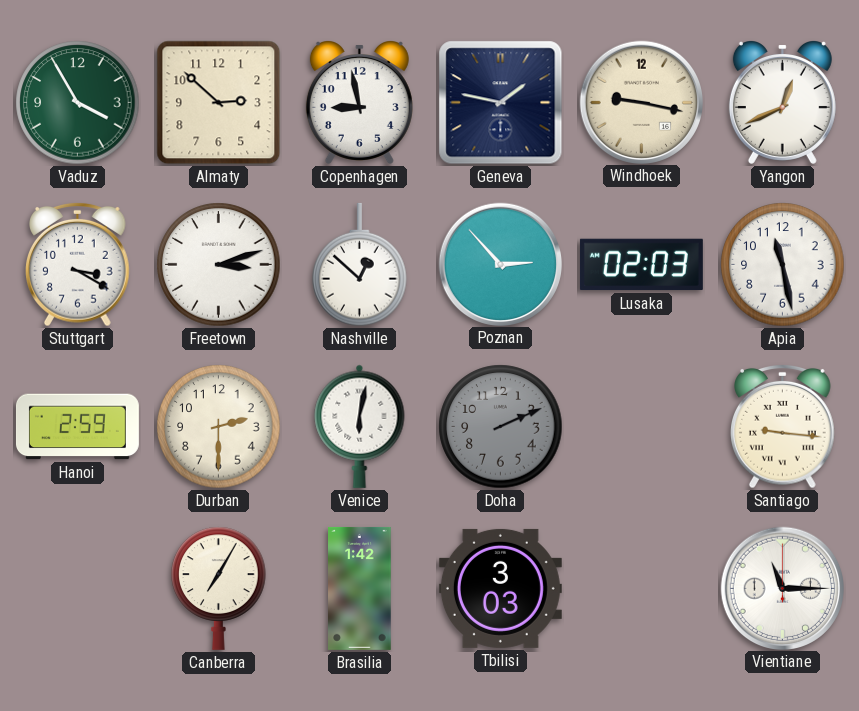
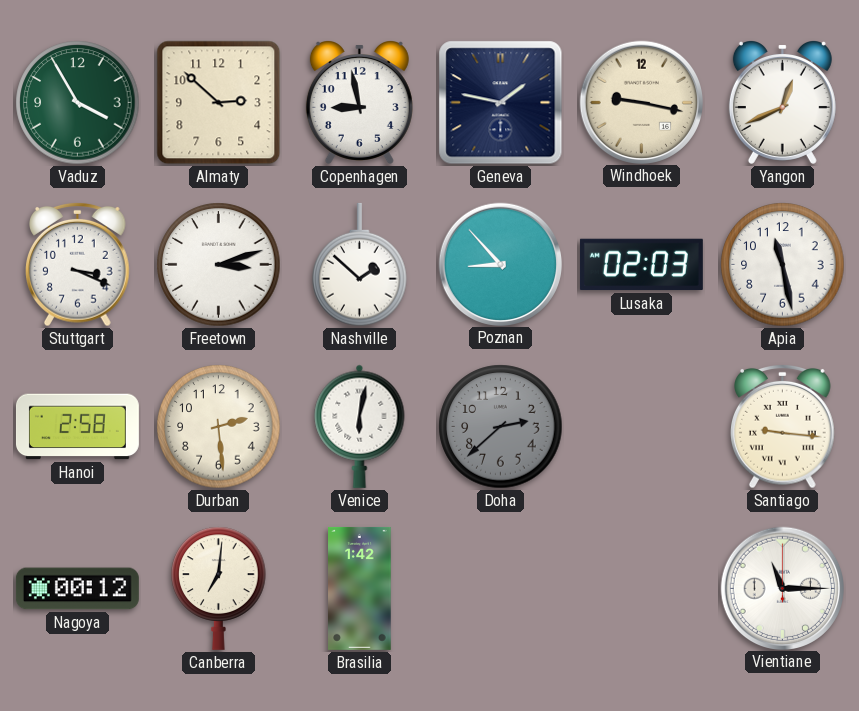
Stuttgart: 3:20 -> 3:19
Nashville: 12:52 -> 1:52
Poznan: 2:53 -> 8:53
Hanoi: 2:59 -> 2:58
Durban: 2:30 -> 2:29
Doha: 2:11 -> 2:38
Nagoya: none -> 00:12
Canberra: 7:05 -> 7:01
Tbilisi: 3:03 -> none
